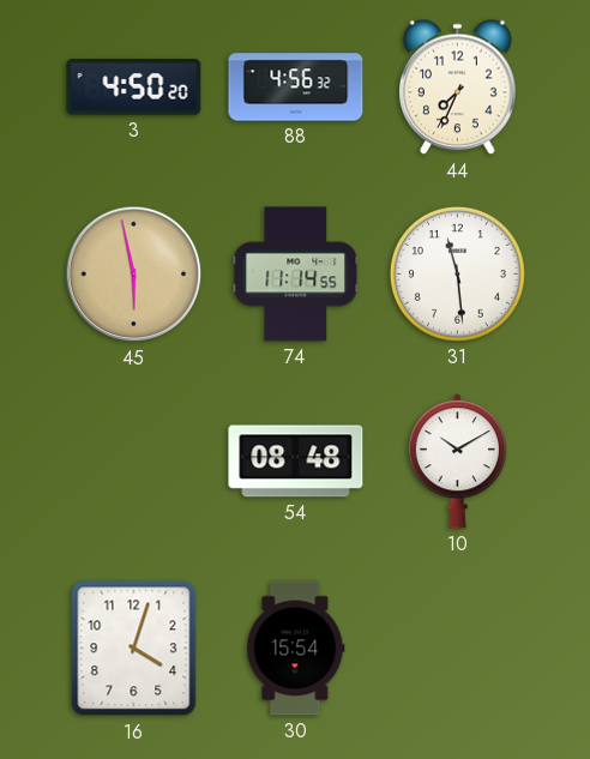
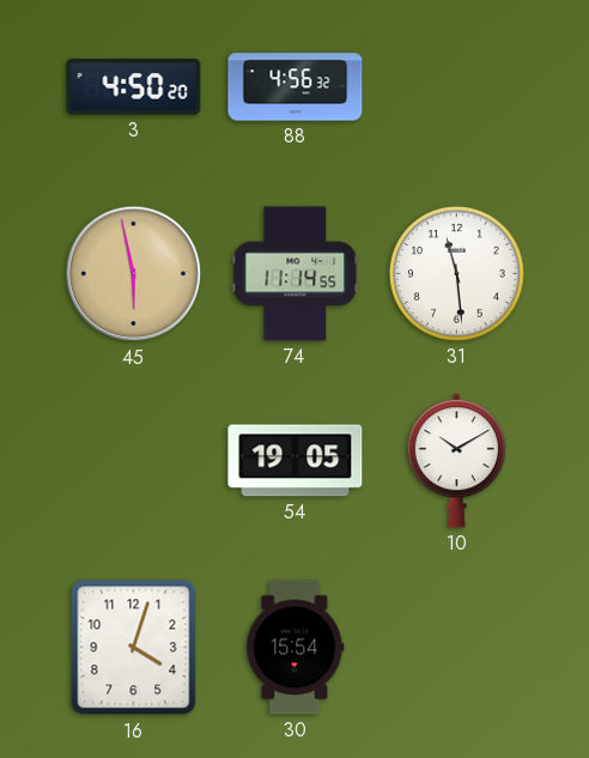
44: 7:34 -> none
54: 08:48 -> 19:05
